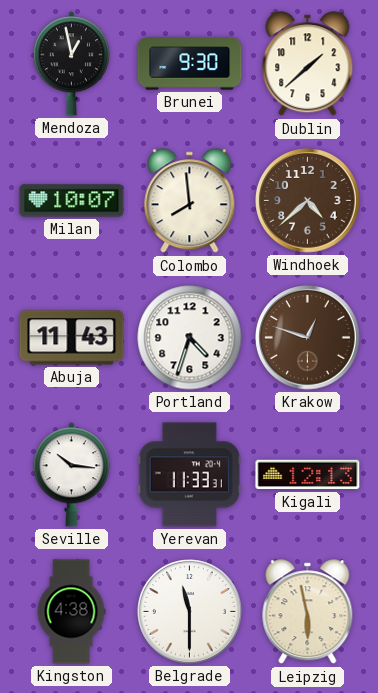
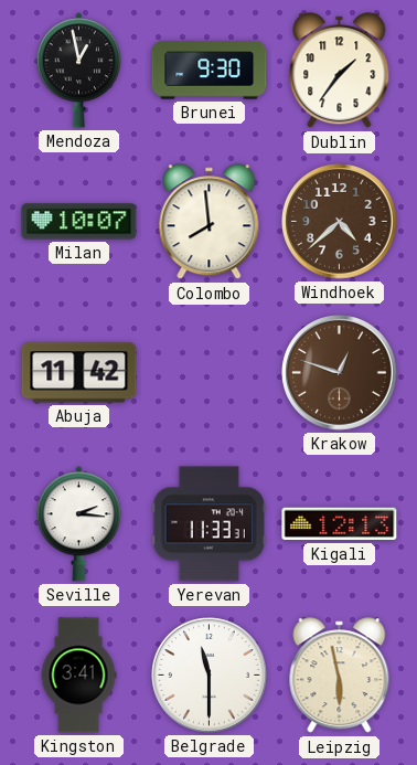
Dublin: 1:38 -> 1:36
Abuja: 11:43 -> 11:42
Portland: 4:33 -> none
Seville: 10:16 -> 2:16
Kingston: 4:38 -> 3:41
